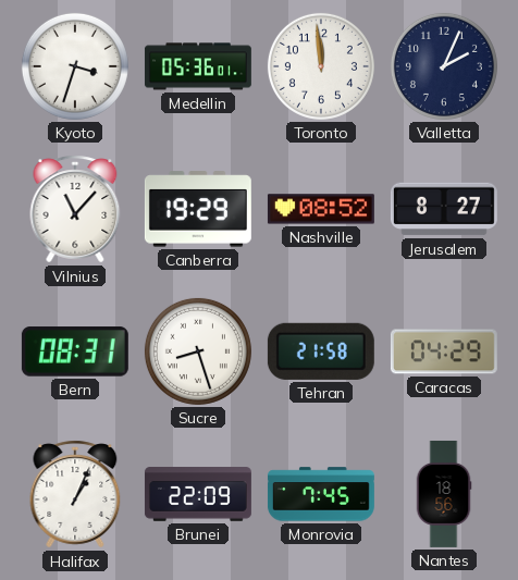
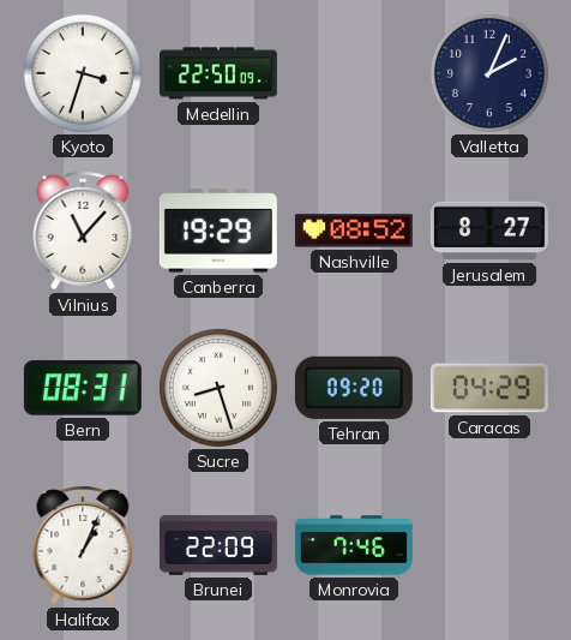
Medellin: 05:36 -> 22:50
Toronto: 11:59 -> none
Tehran: 21:58 -> 09:20
Monrovia: 7:45 -> 7:46
Nantes: 18:56 -> none
